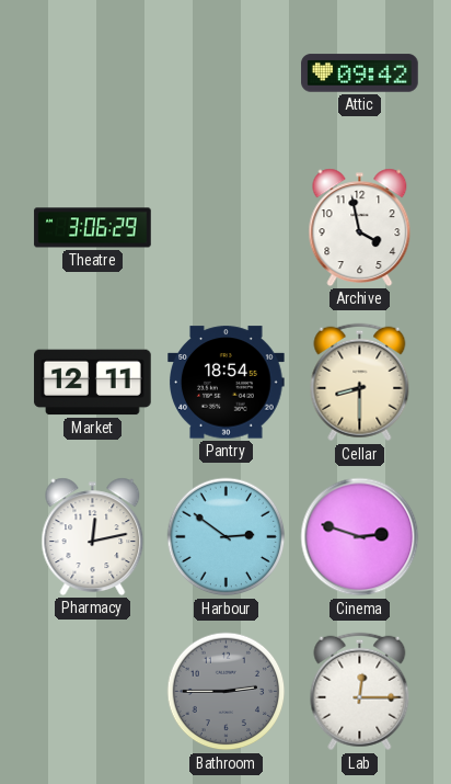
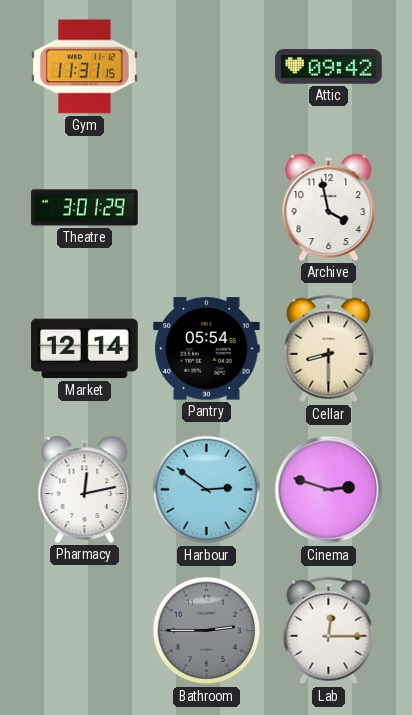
Gym: none -> 11:31
Theatre: 3:06 -> 3:01
Market: 12:11 -> 12:14
Pantry: 18:54 -> 05:54
